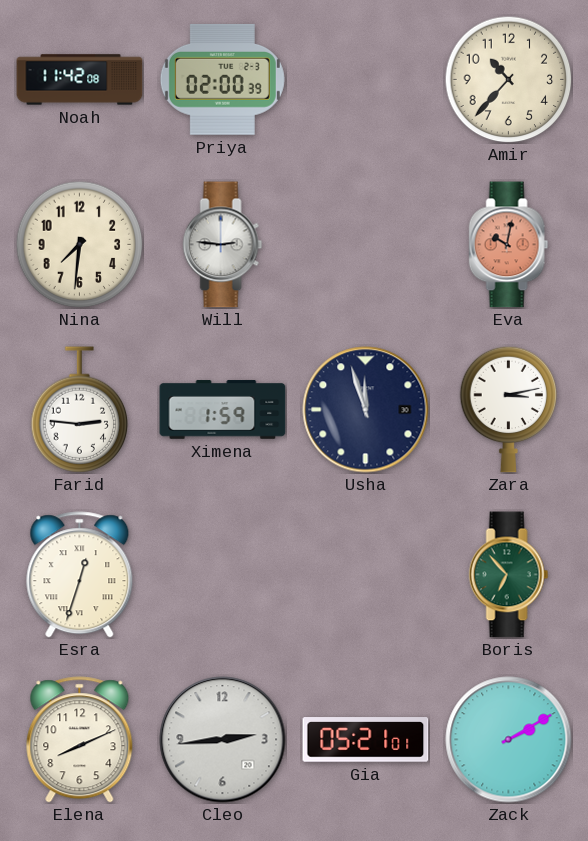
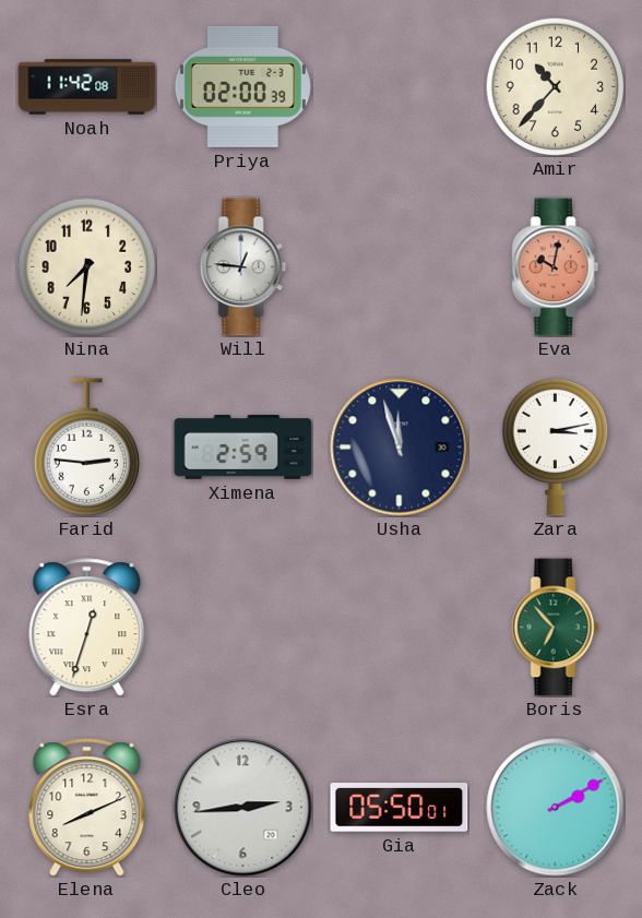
Will: 2:46 -> 12:46
Ximena: 1:59 -> 2:59
Gia: 05:21 -> 05:50
